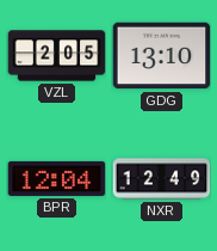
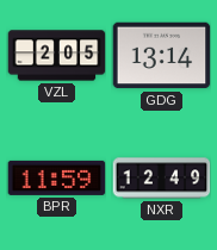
GDG: 13:10 -> 13:14
BPR: 12:04 -> 11:59
